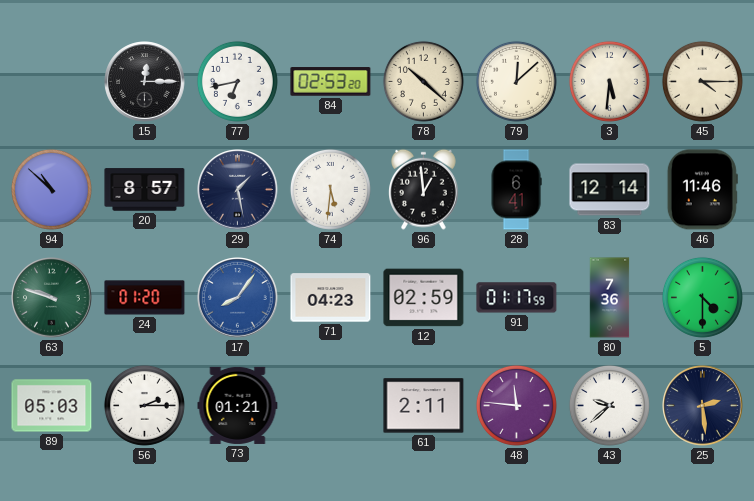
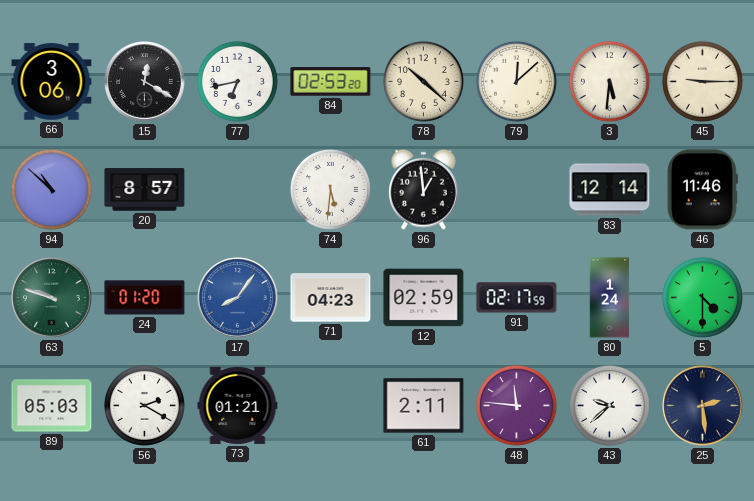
66: none -> 3:06
15: 12:15 -> 12:20
45: 4:15 -> 9:15
29: 1:28 -> none
28: 6:41 -> none
91: 01:17 -> 02:17
80: 7:36 -> 1:24
56: 2:15 -> 2:20
